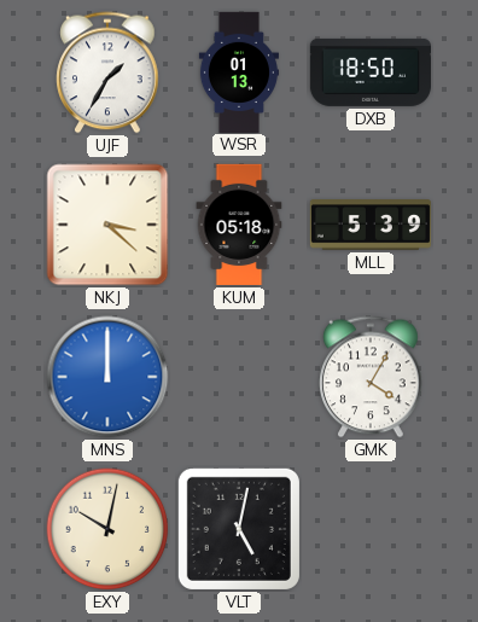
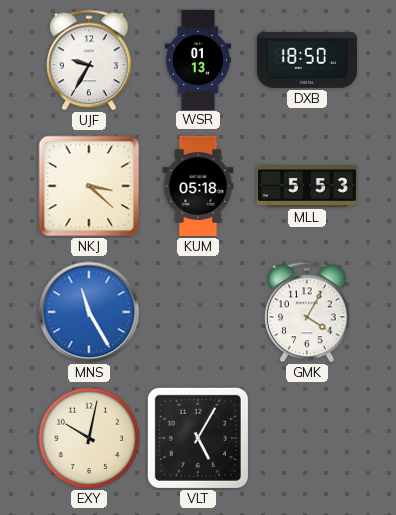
UJF: 1:35 -> 9:35
MLL: 5:39 -> 5:53
MNS: 12:00 -> 11:25
VLT: 5:02 -> 5:05
